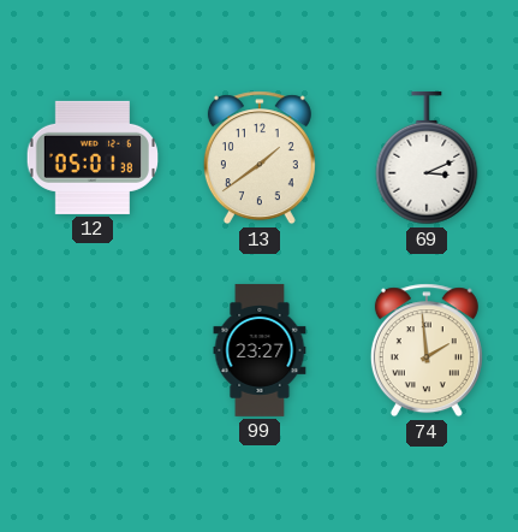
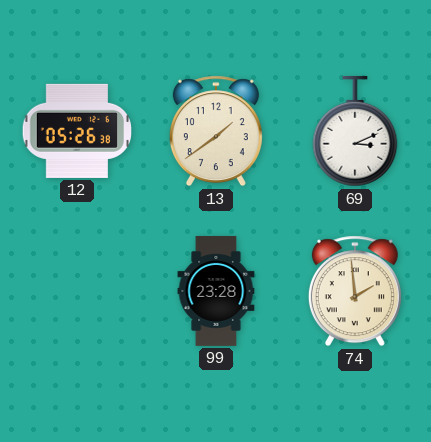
12: 05:01 -> 05:26
99: 23:27 -> 23:28
